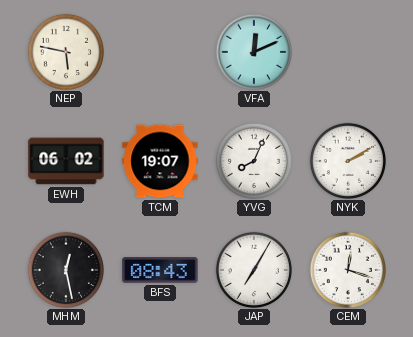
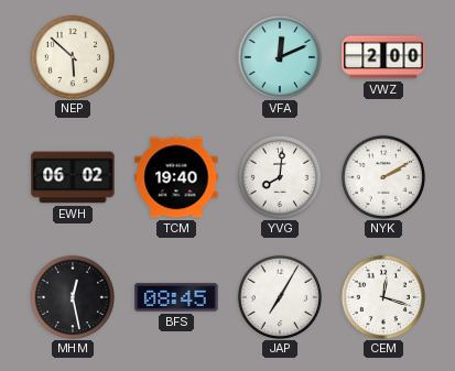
NEP: 5:47 -> 5:52
VWZ: none -> 2:00
TCM: 19:07 -> 19:40
YVG: 8:04 -> 8:01
BFS: 08:43 -> 08:45
